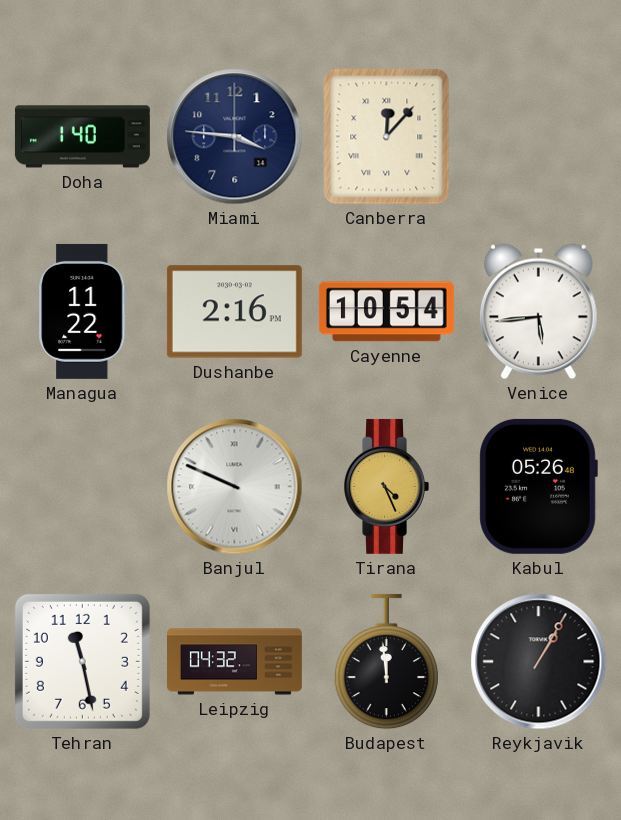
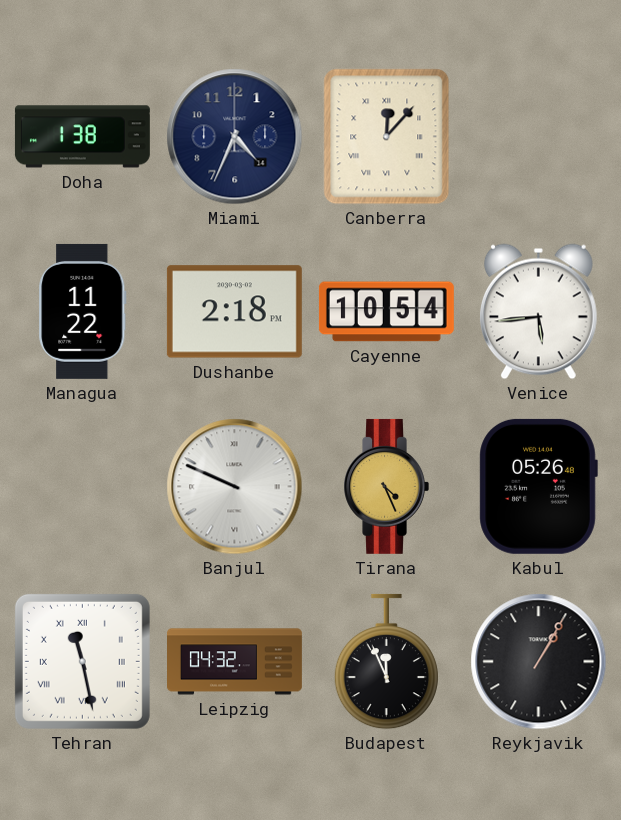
Doha: 1:40 -> 1:38
Miami: 3:46 -> 4:34
Dushanbe: 2:16 -> 2:18
Tehran numerals: Arabic -> Roman
Budapest: 11:59 -> 11:56
